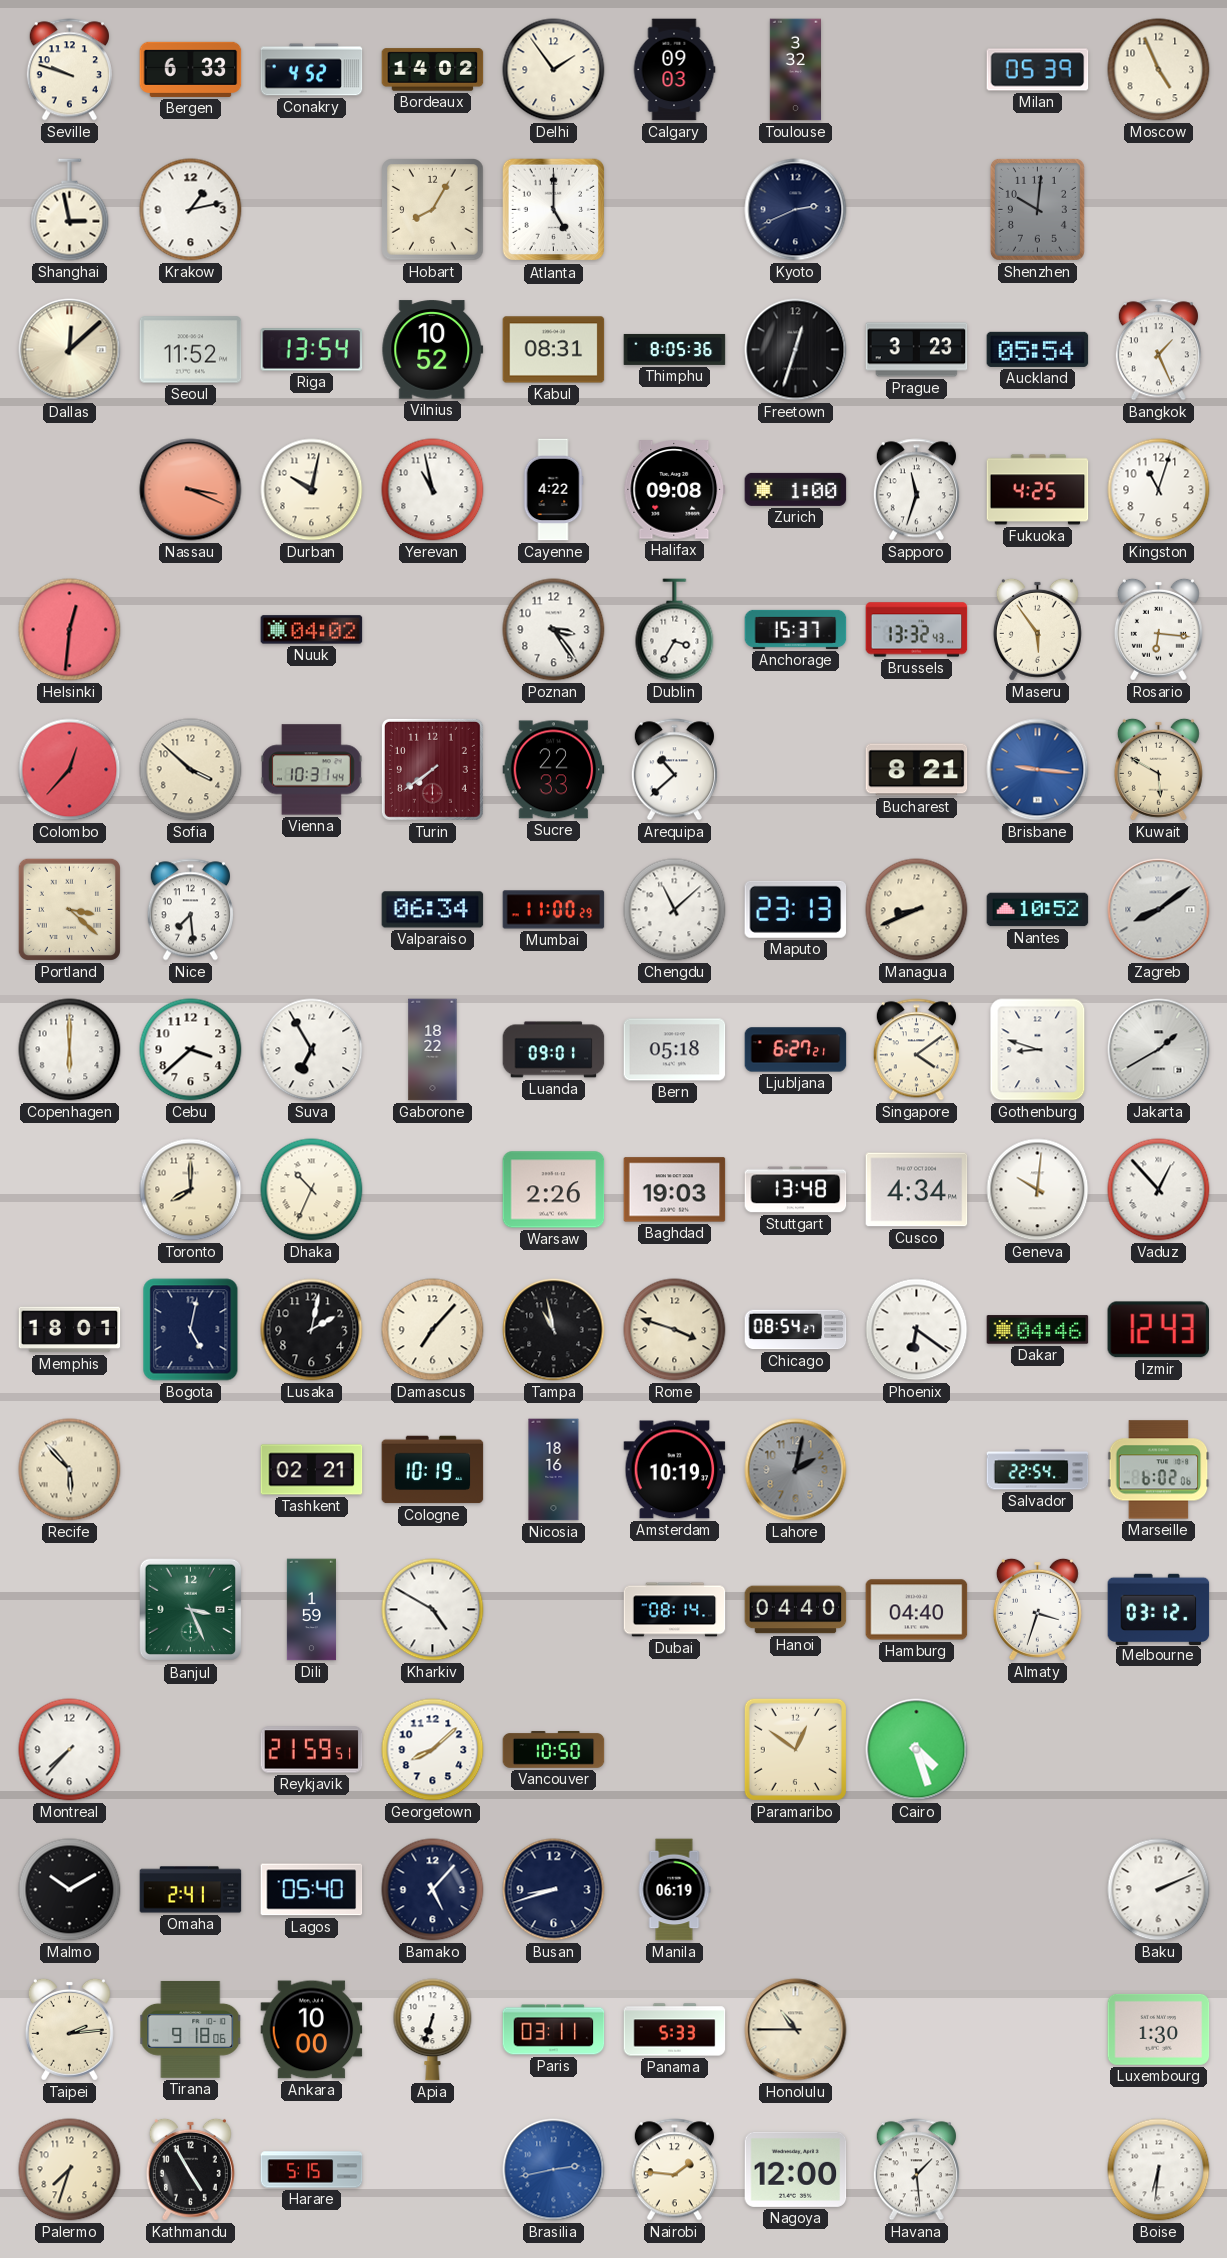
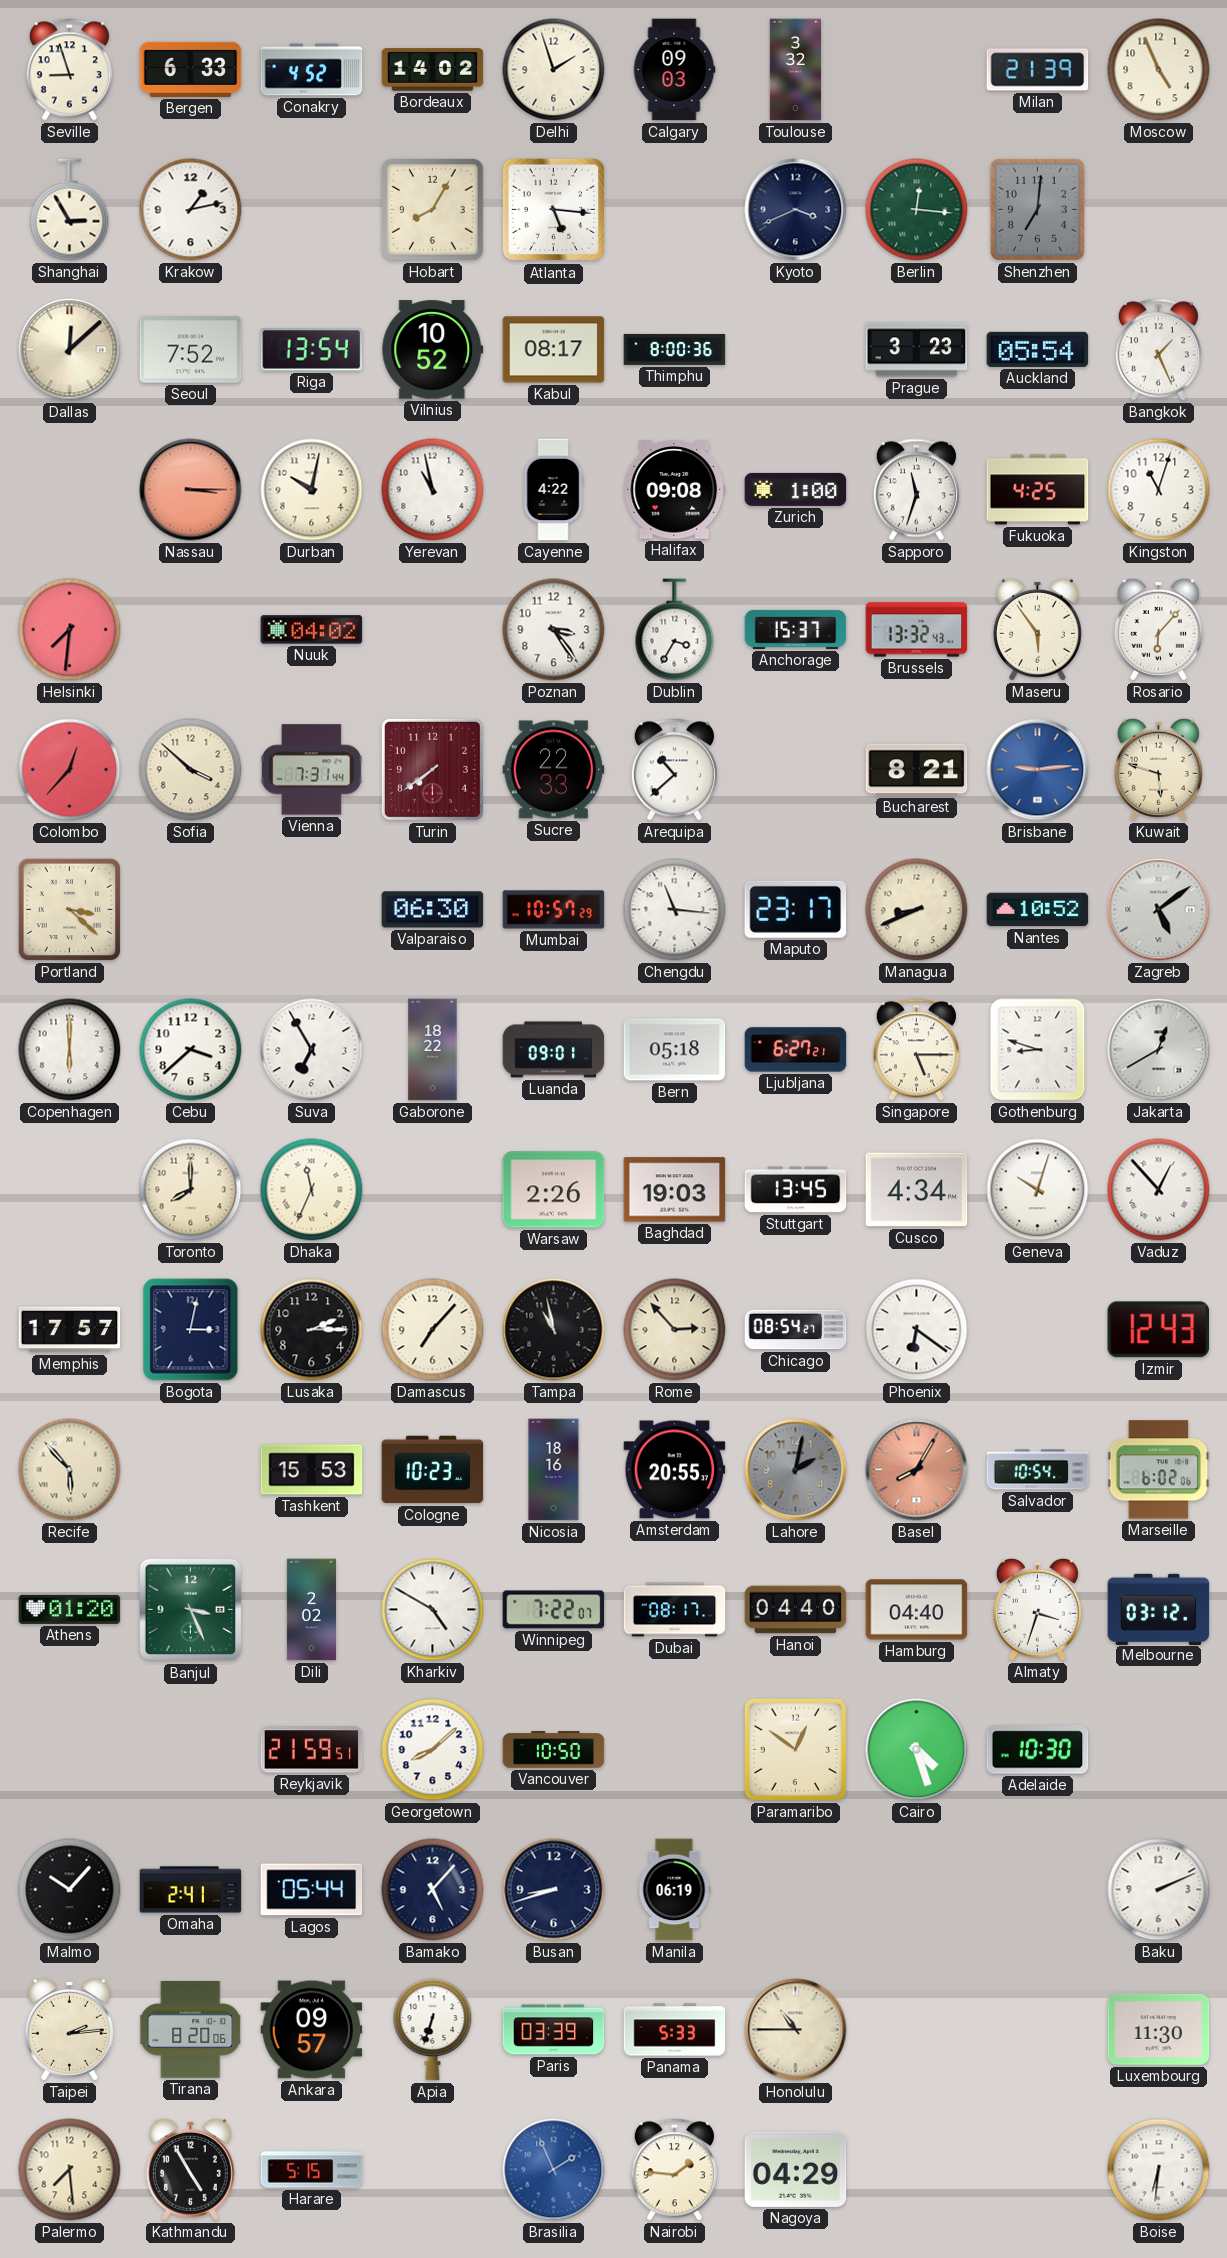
Seville: 9:48 -> 8:57
Delhi: 1:54 -> 1:57
Milan: 05:39 -> 21:39
Shanghai: 2:58 -> 2:55
Atlanta: 5:00 -> 5:16
Kyoto: 2:41 -> 3:41
Berlin: none -> 12:16
Shenzhen: 10:01 -> 7:01
Seoul: 11:52 -> 7:52
Kabul: 08:31 -> 08:17
Thimphu: 8:05 -> 8:00
Freetown: 12:33 -> none
Nassau: 3:19 -> 3:15
Helsinki: 12:31 -> 7:31
Rosario: 6:16 -> 6:07
Vienna: 10:31 -> 7:31
Brisbane: 9:16 -> 9:14
Kuwait: 5:50 -> 5:48
Nice: 7:29 -> none
Valparaiso: 06:34 -> 06:30
Mumbai: 11:00 -> 10:57
Chengdu: 11:08 -> 11:16
Maputo: 23:13 -> 23:17
Zagreb: 8:09 -> 5:09
Singapore: 4:09 -> 5:15
Jakarta: 1:40 -> 12:40
Dhaka: 10:34 -> 11:34
Stuttgart: 13:48 -> 13:45
Geneva: 10:01 -> 10:03
Memphis: 18:01 -> 17:57
Bogota: 5:02 -> 3:02
Lusaka: 2:02 -> 2:15
Rome: 3:48 -> 2:53
Dakar: 04:46 -> none
Tashkent: 02:21 -> 15:53
Cologne: 10:19 -> 10:23
Amsterdam: 10:19 -> 20:55
Basel: none -> 8:05
Salvador: 22:54 -> 10:54
Athens: none -> 01:20
Dili: 1:59 -> 2:02
Winnipeg: none -> 7:22
Dubai: 08:14 -> 08:17
Montreal: 7:37 -> none
Adelaide: none -> 10:30
Malmo: 10:10 -> 10:07
Lagos: 05:40 -> 05:44
Tirana: 9:18 -> 8:20
Ankara: 10:00 -> 09:57
Paris: 03:11 -> 03:39
Luxembourg: 1:30 -> 11:30
Palermo: 7:33 -> 7:29
Brasilia: 2:43 -> 1:56
Nagoya: 12:00 -> 04:29
Havana: 1:29 -> none
